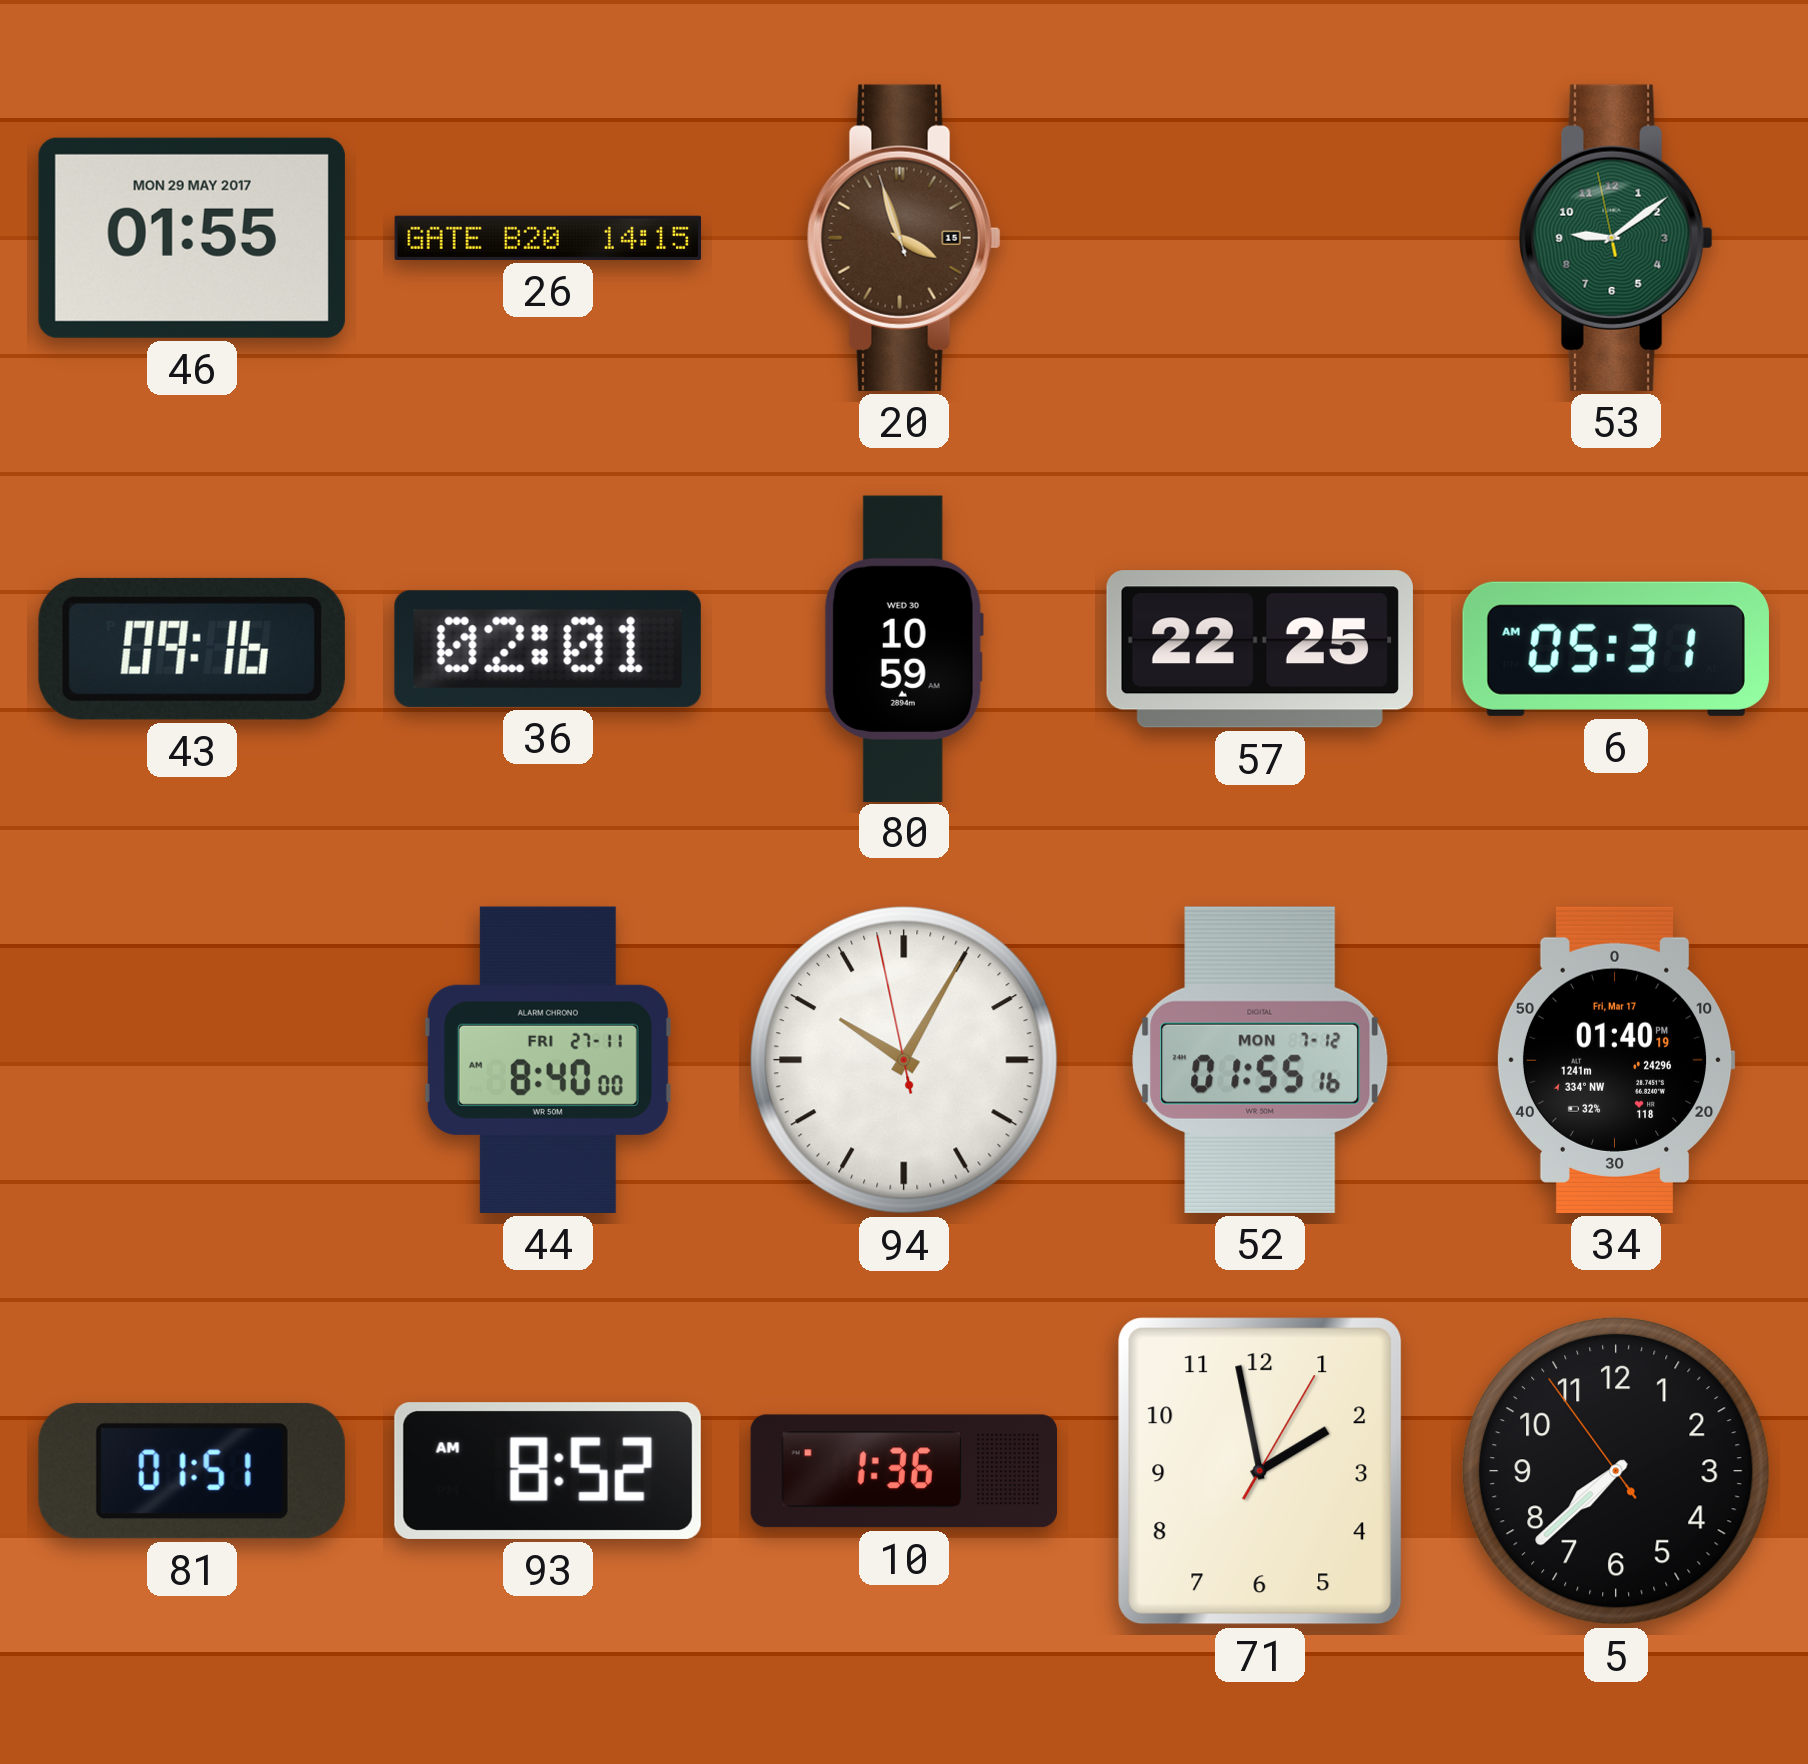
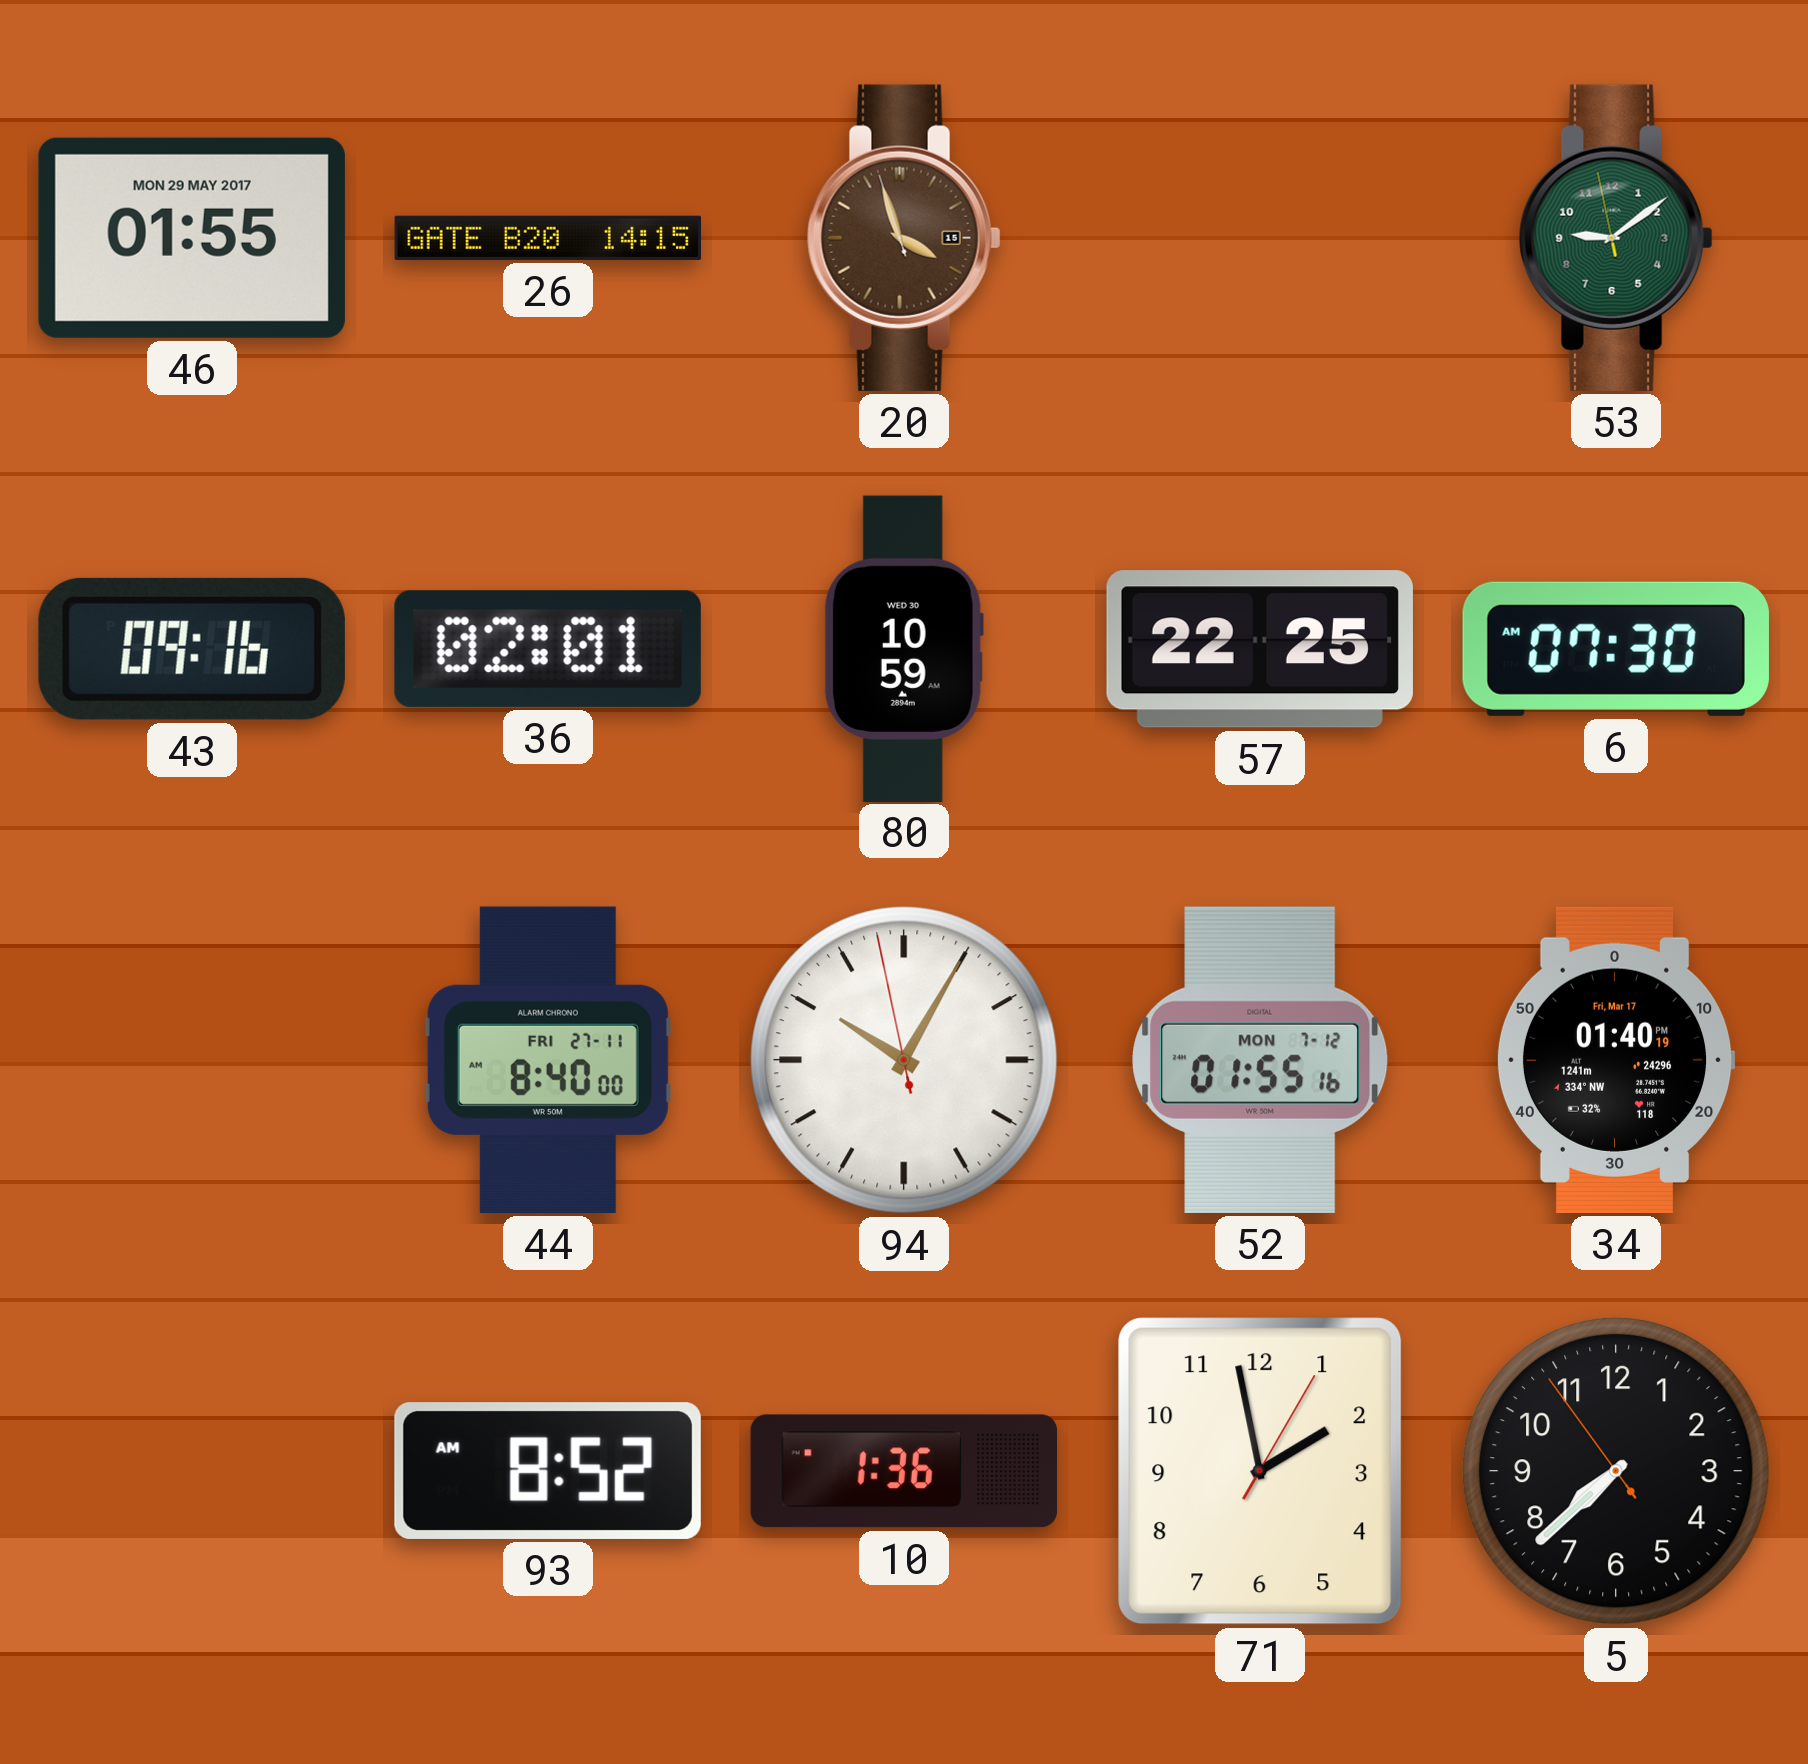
6: 05:31 -> 07:30
81: 01:51 -> none
